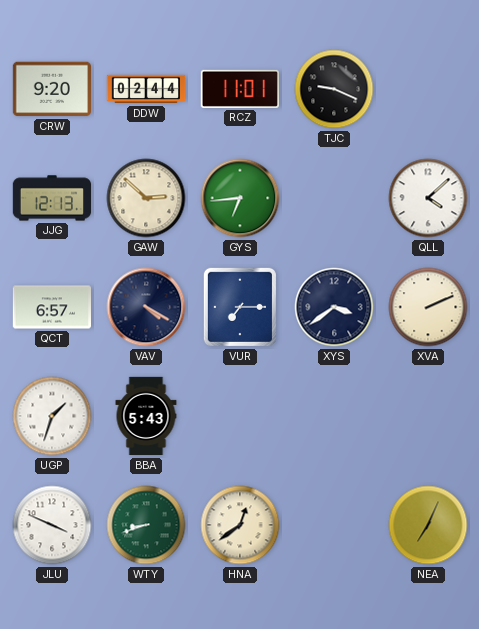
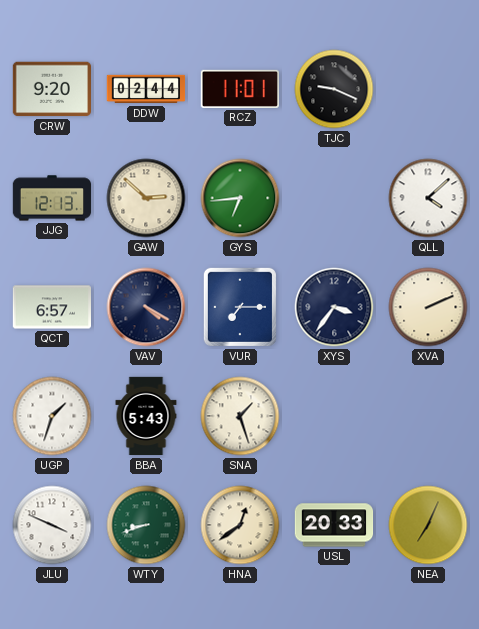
XYS: 3:39 -> 3:36
SNA: none -> 1:27
USL: none -> 20:33
